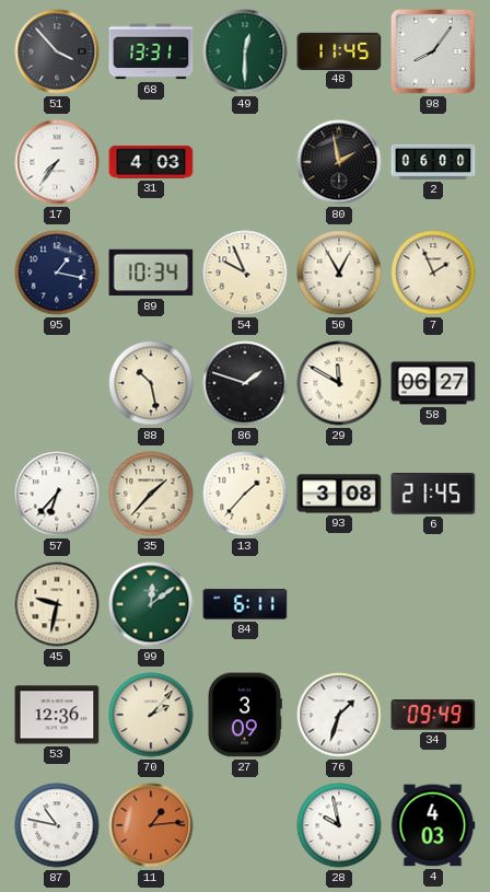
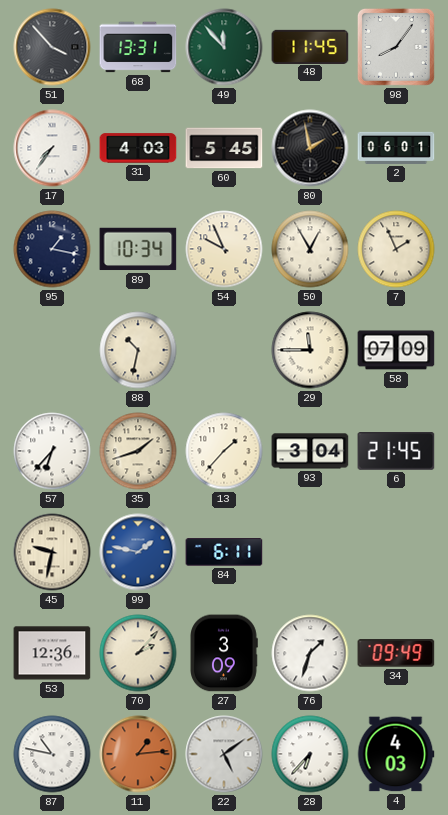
49: 12:30 -> 11:53
60: none -> 5:45
2: 06:00 -> 06:01
88: 10:28 -> 10:32
86: 1:48 -> none
29: 11:50 -> 11:45
58: 06:27 -> 07:09
35: 1:37 -> 1:42
93: 3:08 -> 3:04
99: 12:09 -> 1:47
99 dial: green -> blue
22: none -> 5:09
28: 9:58 -> 6:37
